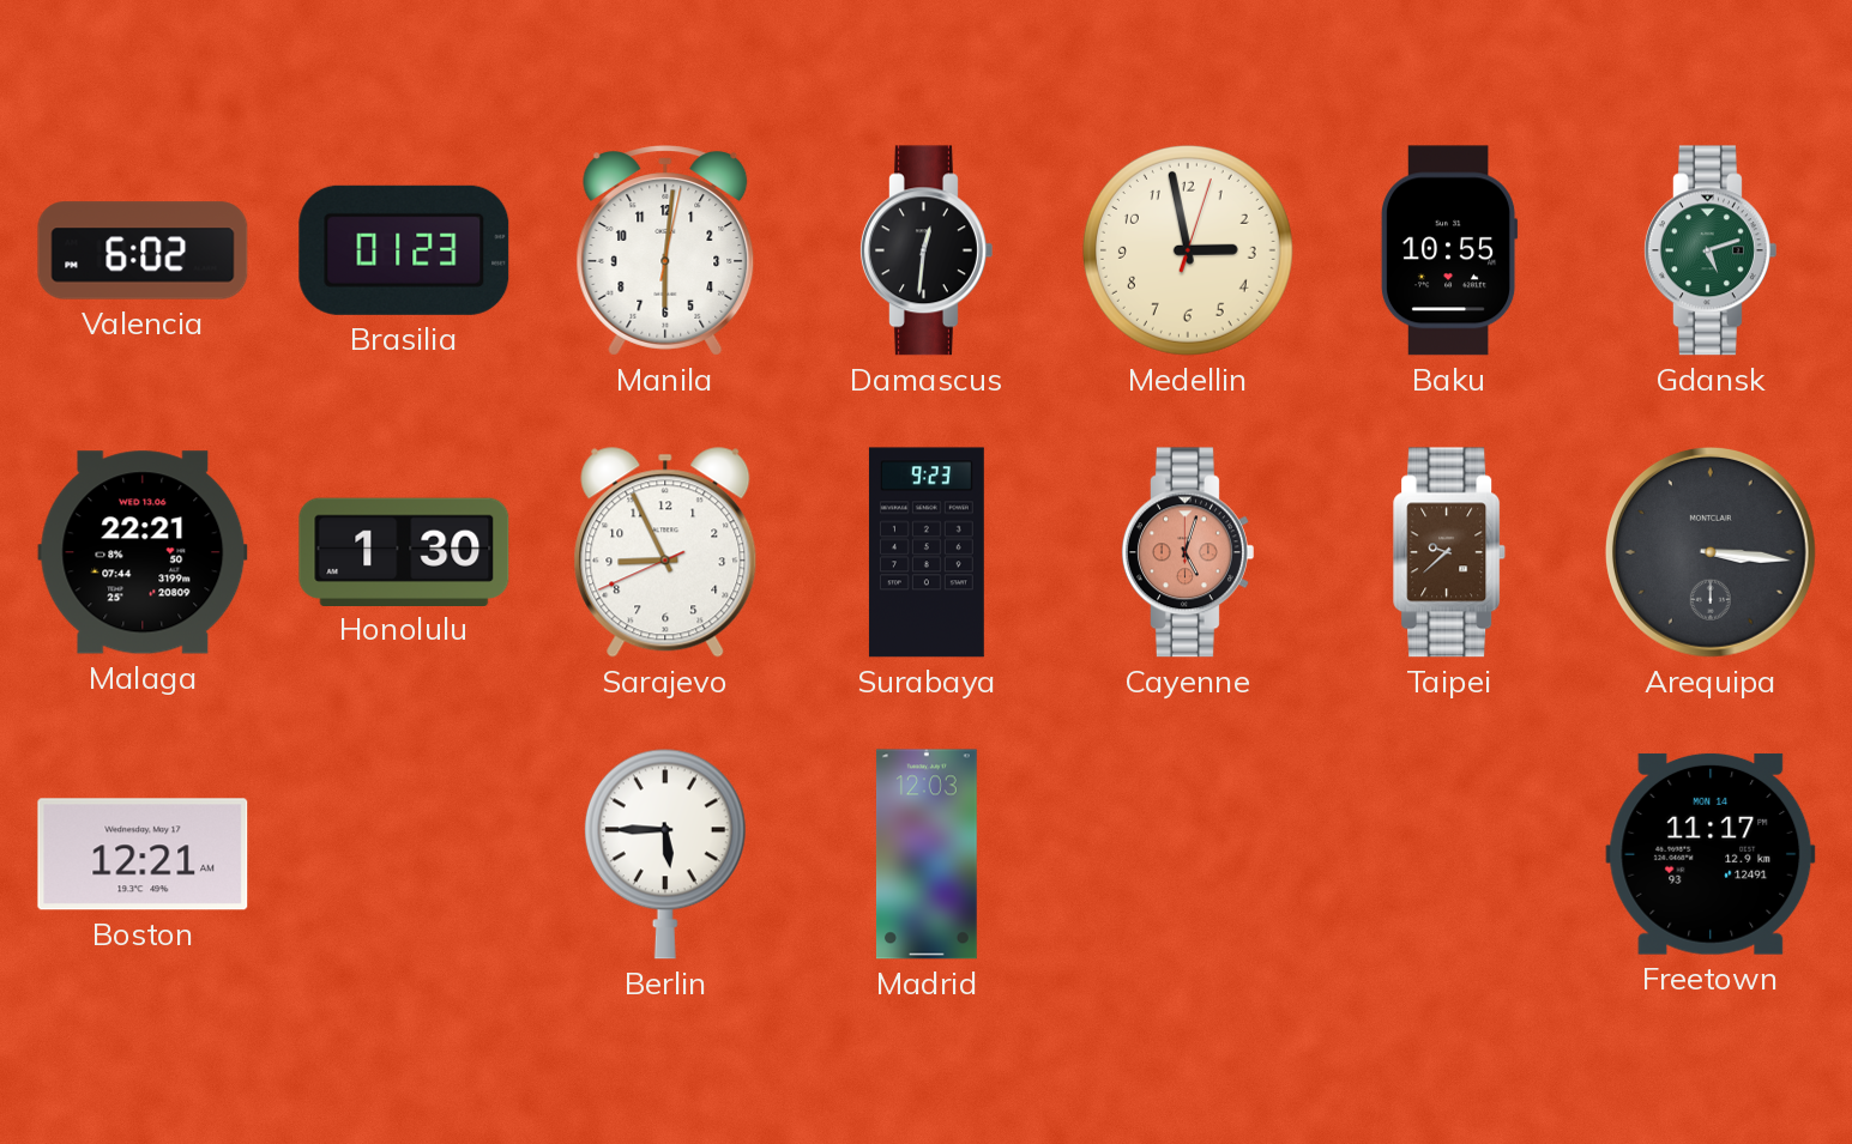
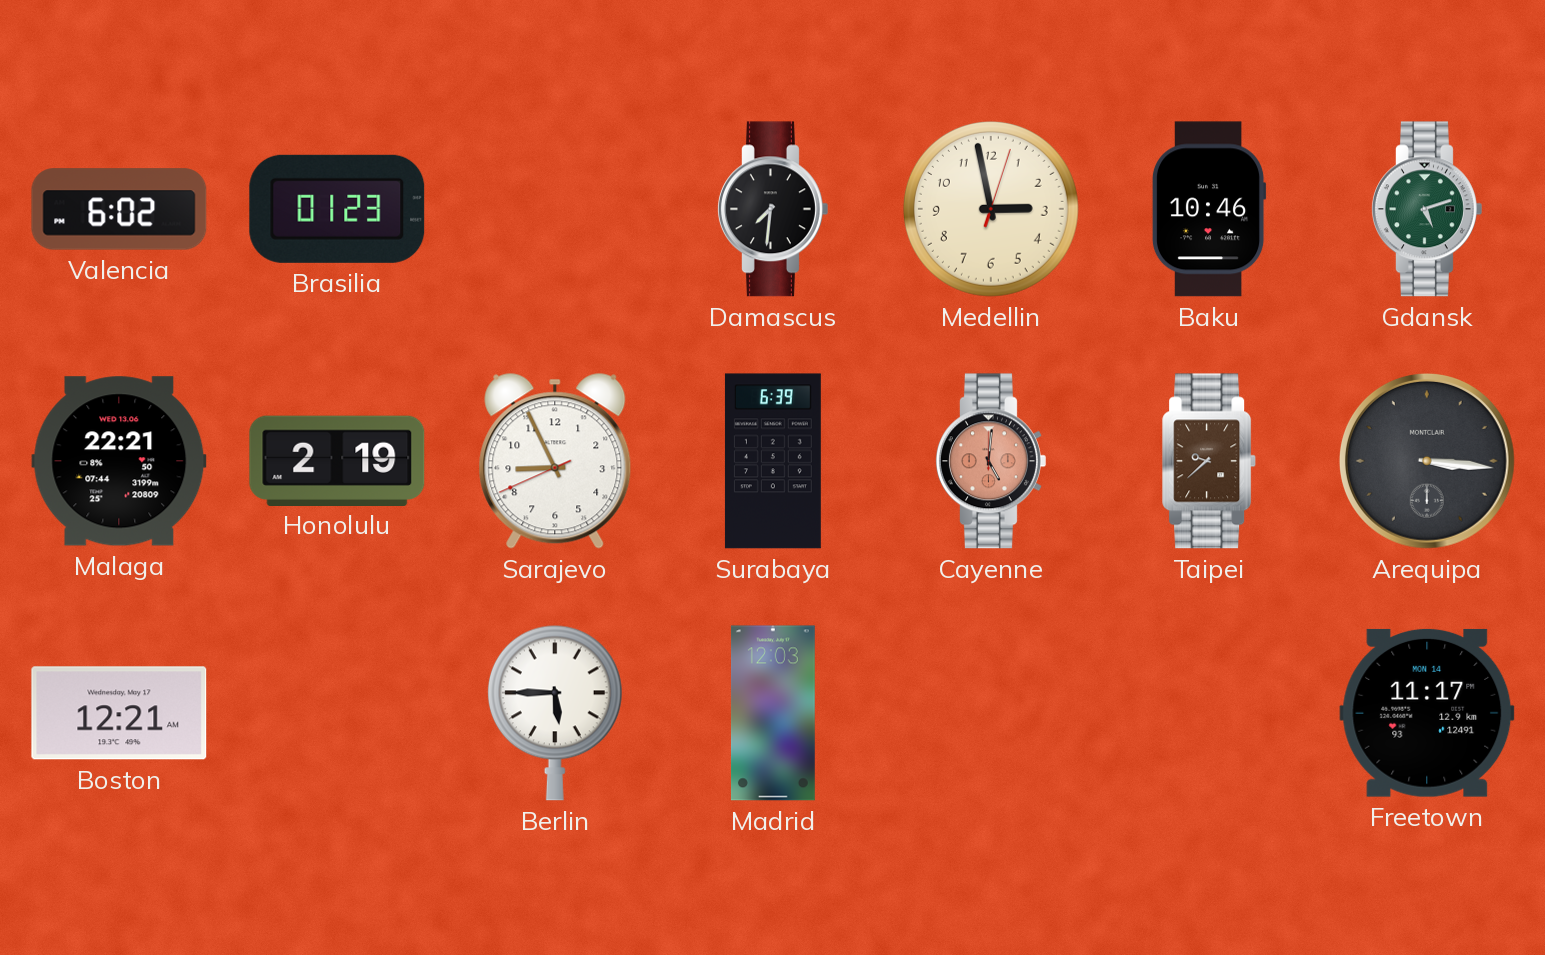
Manila: 6:01 -> none
Damascus: 12:31 -> 7:31
Baku: 10:55 -> 10:46
Honolulu: 1:30 -> 2:19
Surabaya: 9:23 -> 6:39
Cayenne: 5:03 -> 5:01
